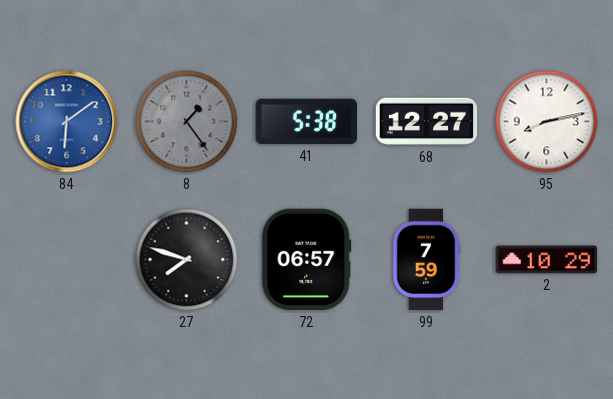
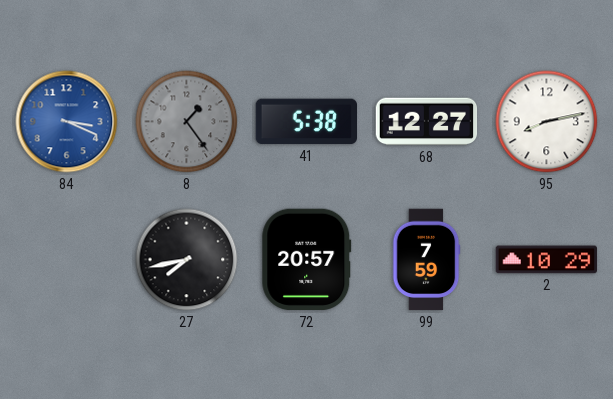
84: 6:09 -> 3:19
27: 7:48 -> 7:43
72: 06:57 -> 20:57
